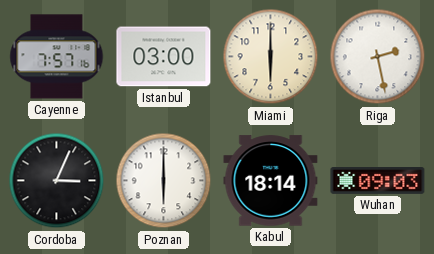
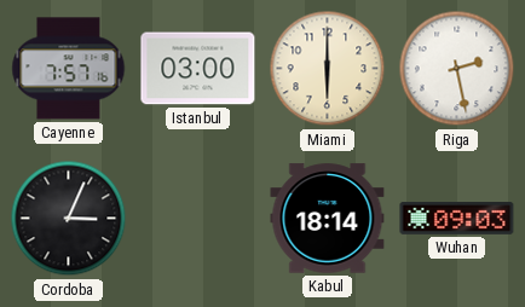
Poznan: 6:00 -> none
